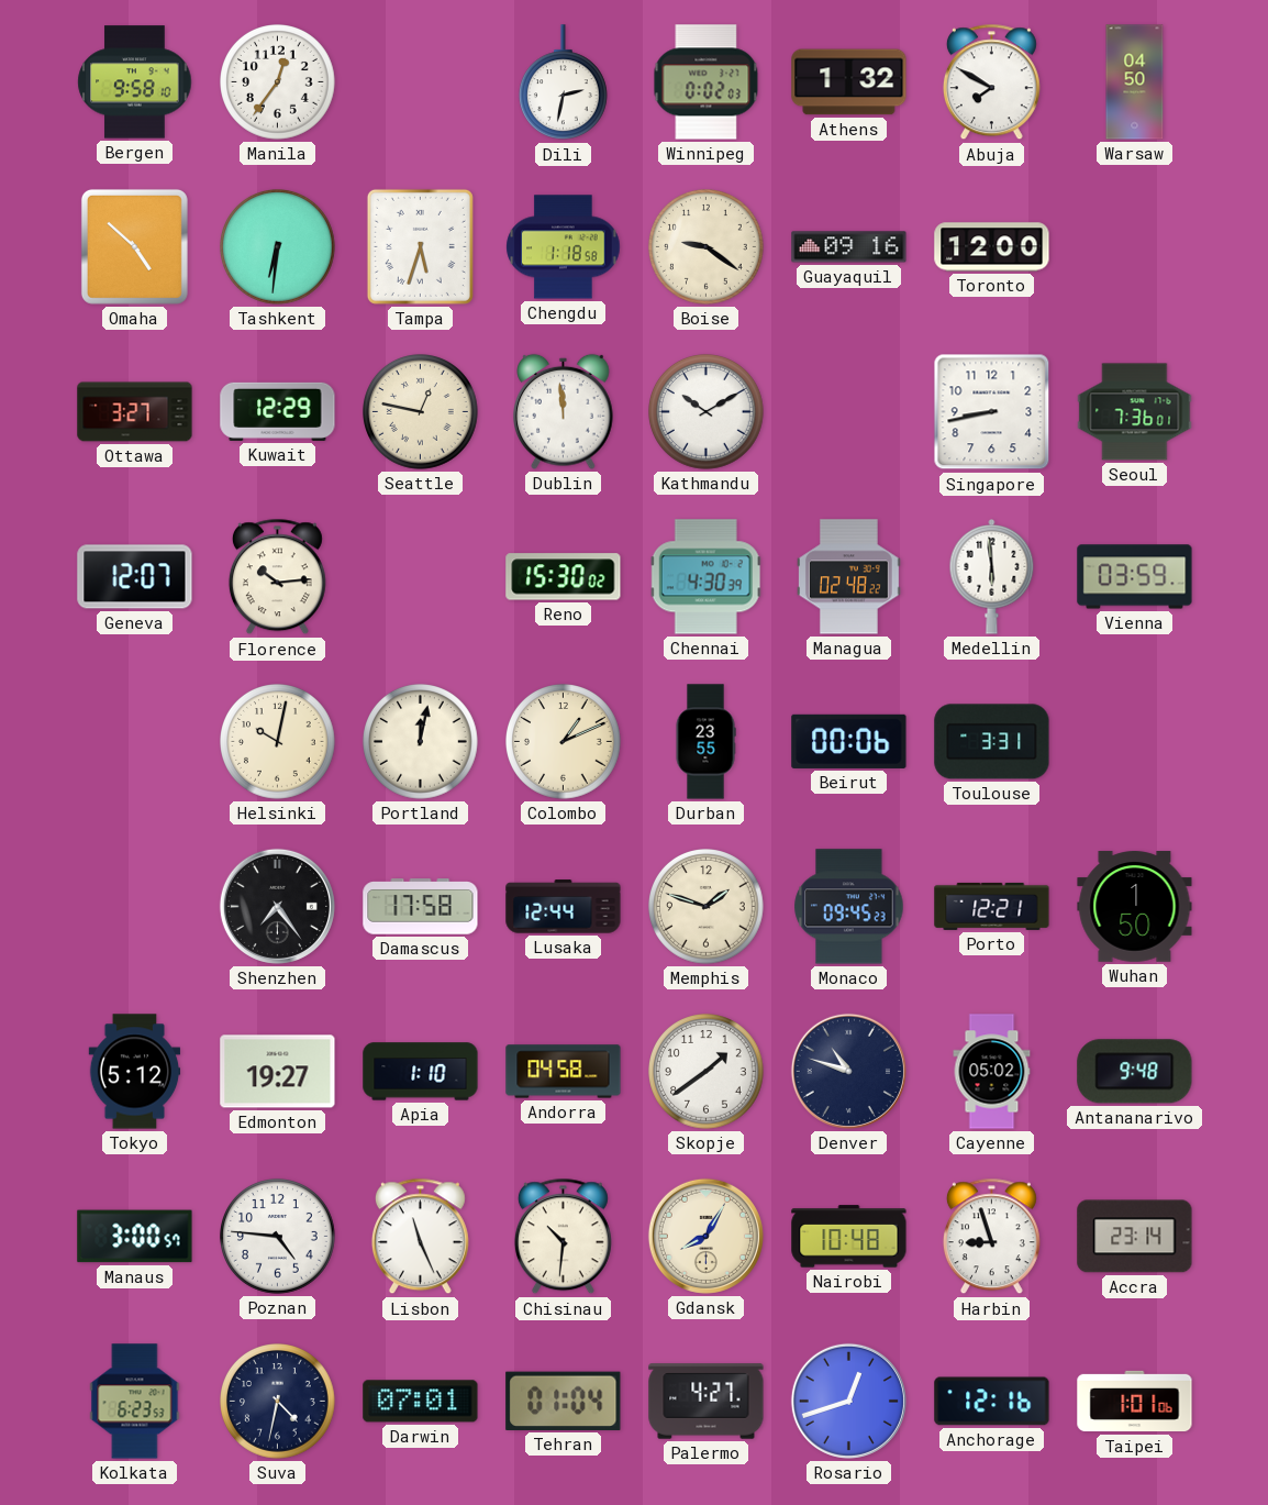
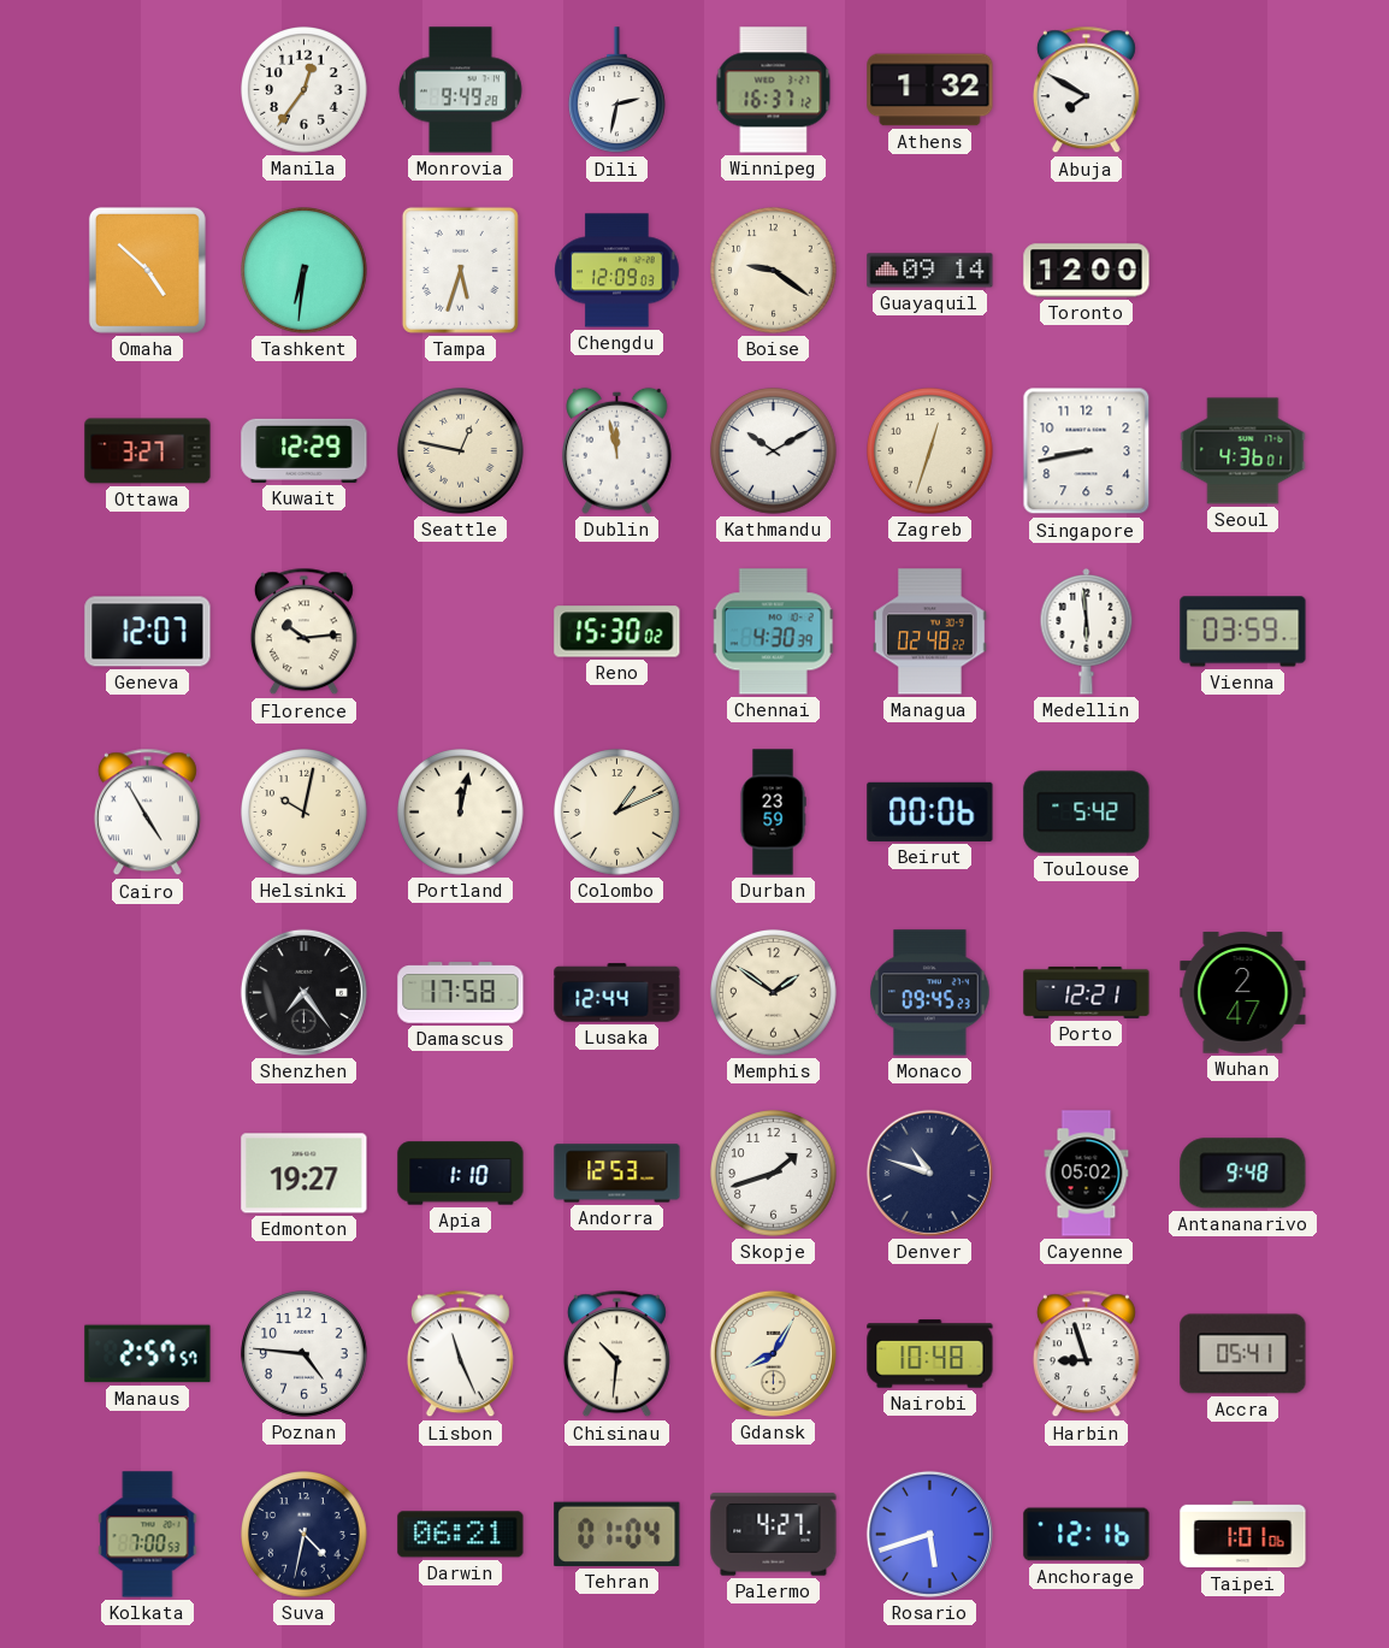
Bergen: 9:58 -> none
Monrovia: none -> 9:49
Winnipeg: 0:02 -> 16:37
Warsaw: 04:50 -> none
Chengdu: 1:18 -> 12:09
Guayaquil: 09:16 -> 09:14
Dublin: 11:59 -> 11:58
Zagreb: none -> 12:33
Seoul: 7:36 -> 4:36
Cairo: none -> 4:55
Durban: 23:55 -> 23:59
Toulouse: 3:31 -> 5:42
Memphis: 1:48 -> 1:51
Wuhan: 1:50 -> 2:47
Tokyo: 5:12 -> none
Andorra: 04:58 -> 12:53
Skopje: 1:39 -> 1:42
Manaus: 3:00 -> 2:57
Accra: 23:14 -> 05:41
Kolkata: 6:23 -> 7:00
Darwin: 07:01 -> 06:21
Rosario: 12:42 -> 5:42
